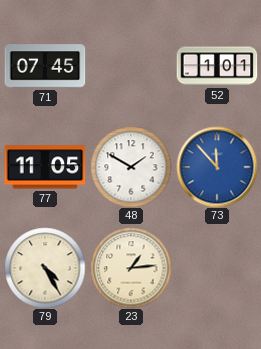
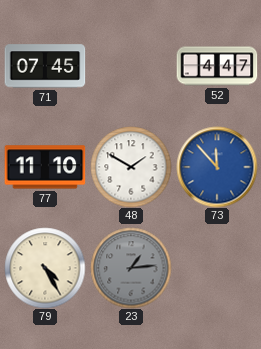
52: 1:01 -> 4:47
77: 11:05 -> 11:10
23 dial: cream -> grey
